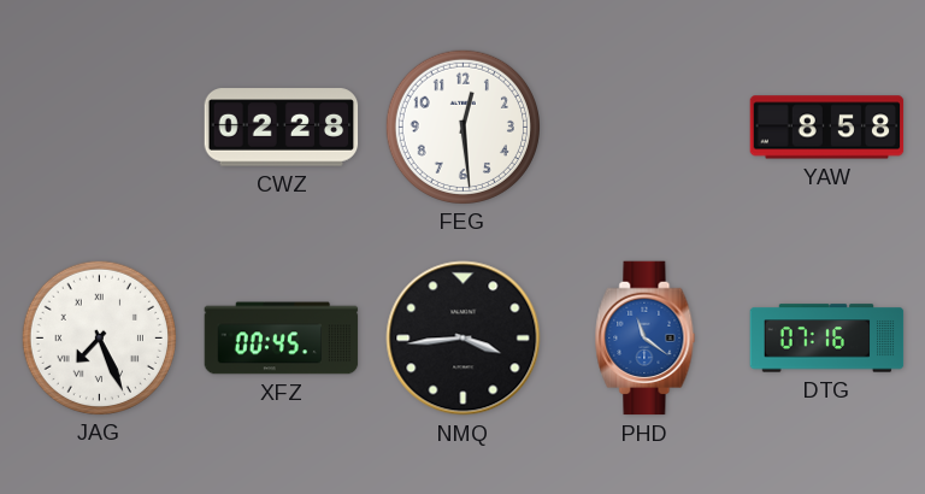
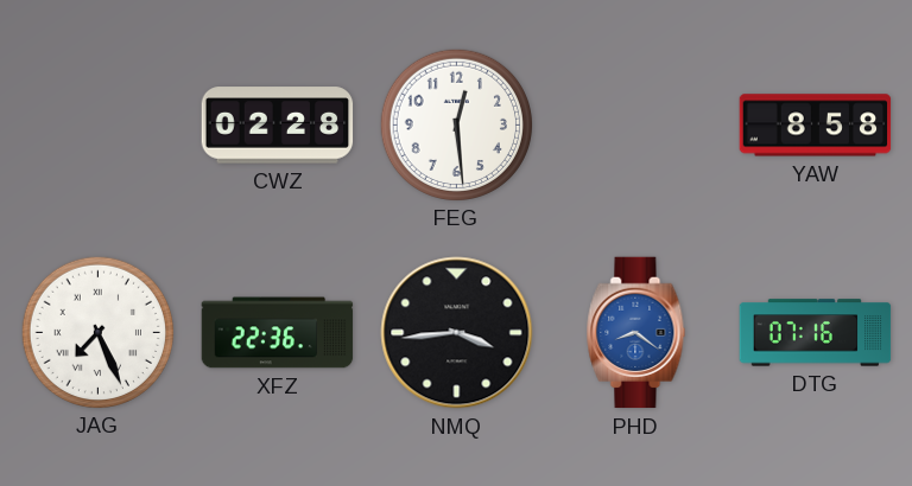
XFZ: 00:45 -> 22:36
PHD: 11:21 -> 8:21
